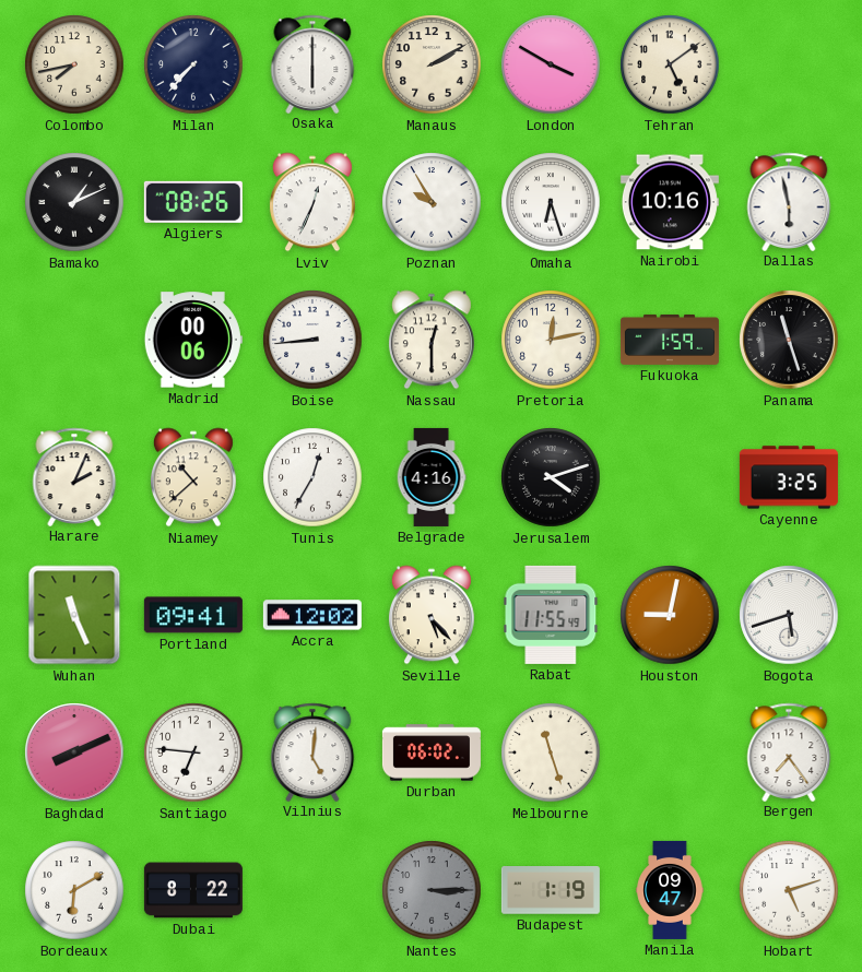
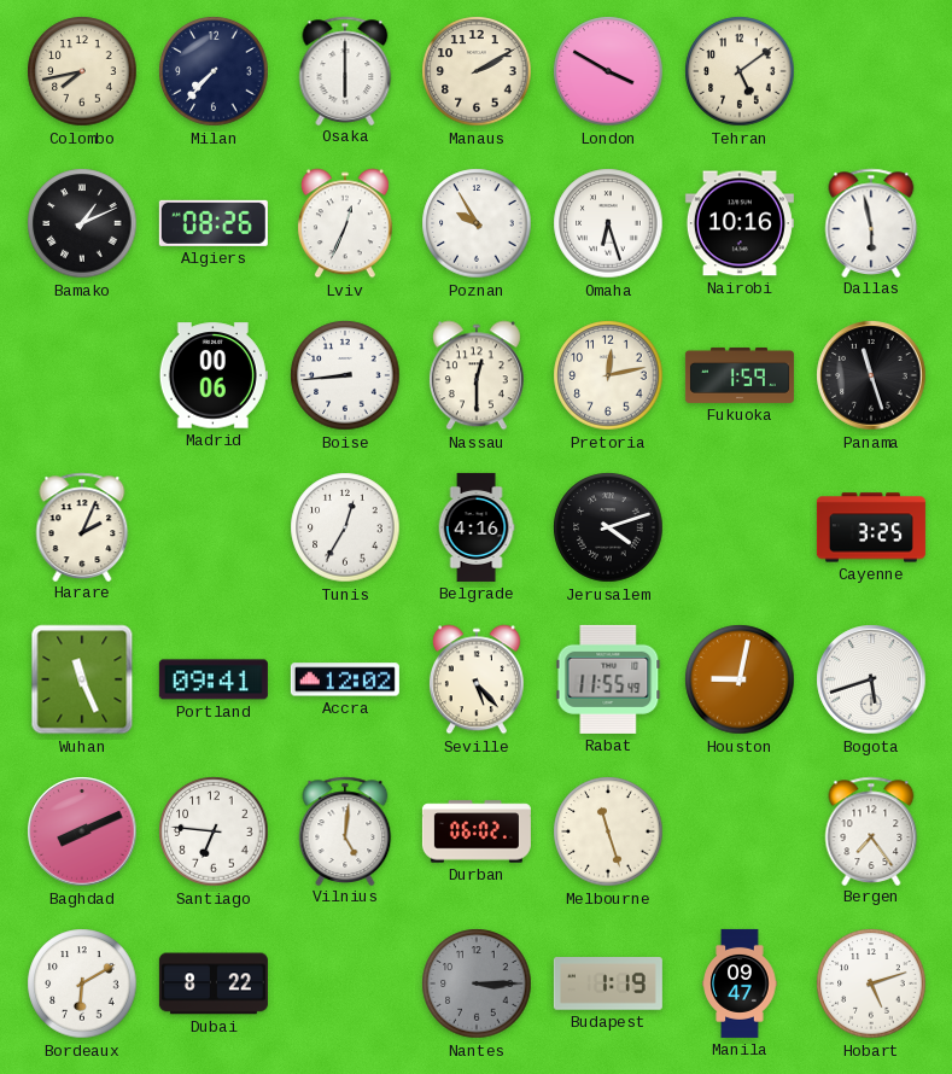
Niamey: 10:38 -> none
